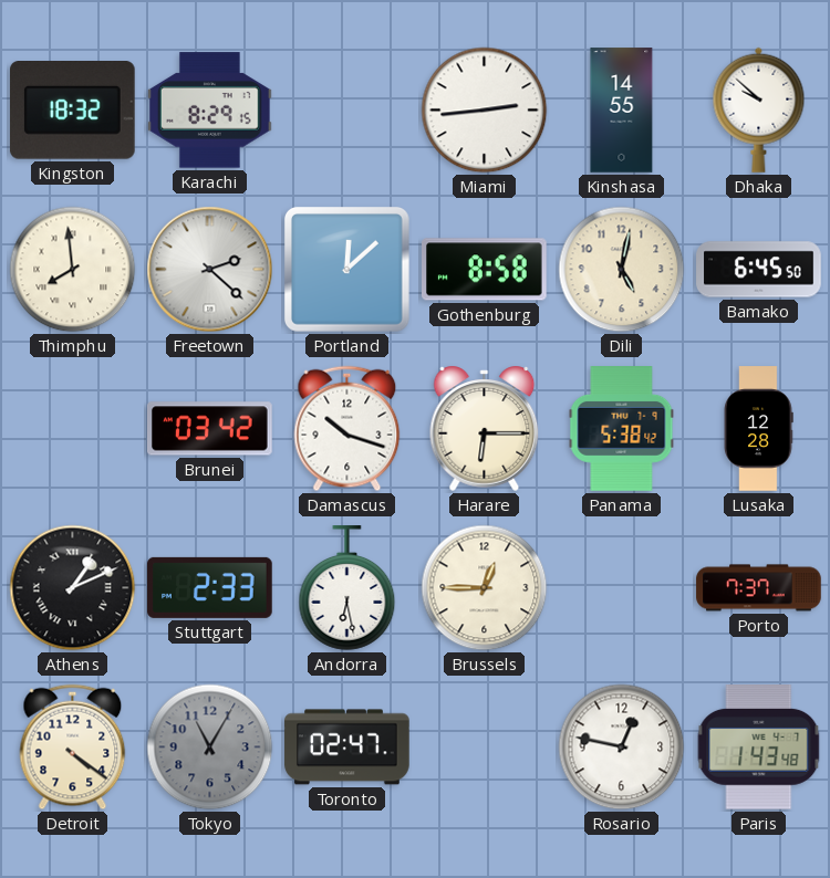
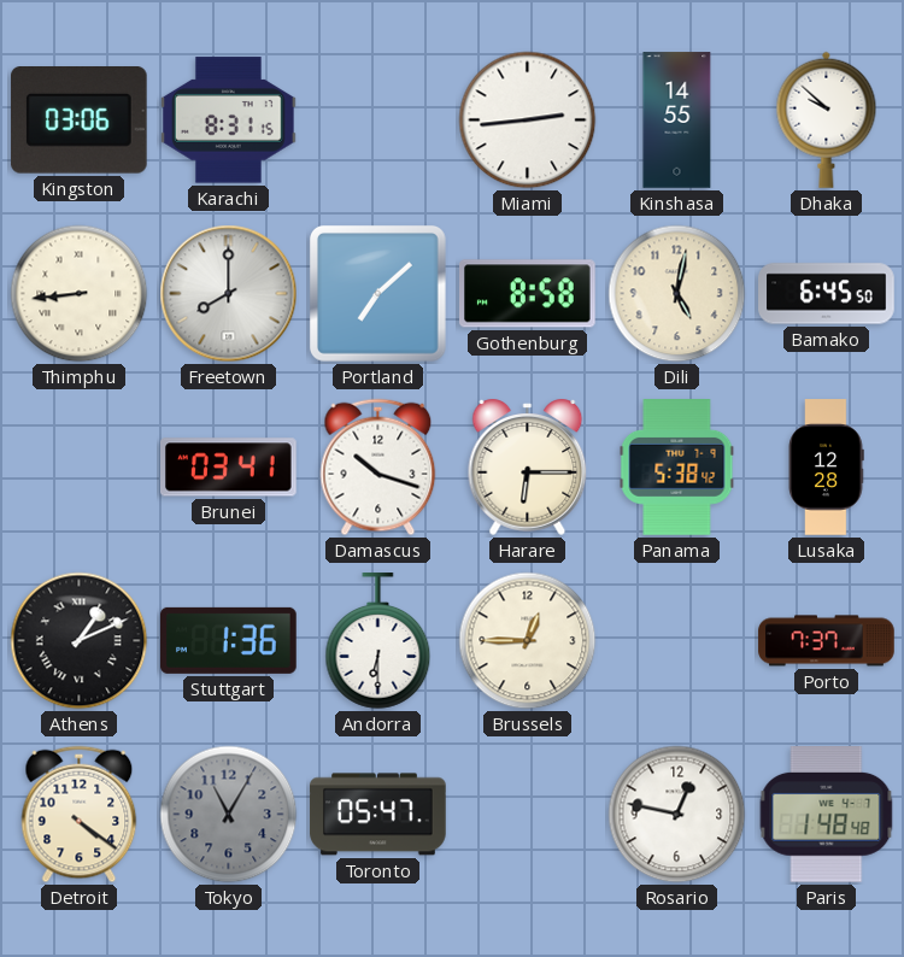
Kingston: 18:32 -> 03:06
Karachi: 8:29 -> 8:31
Thimphu: 7:59 -> 8:44
Freetown: 2:22 -> 8:00
Portland: 12:08 -> 7:08
Brunei: 03:42 -> 03:41
Stuttgart: 2:33 -> 1:36
Andorra: 6:28 -> 6:30
Toronto: 02:47 -> 05:47
Paris: 1:43 -> 1:48
